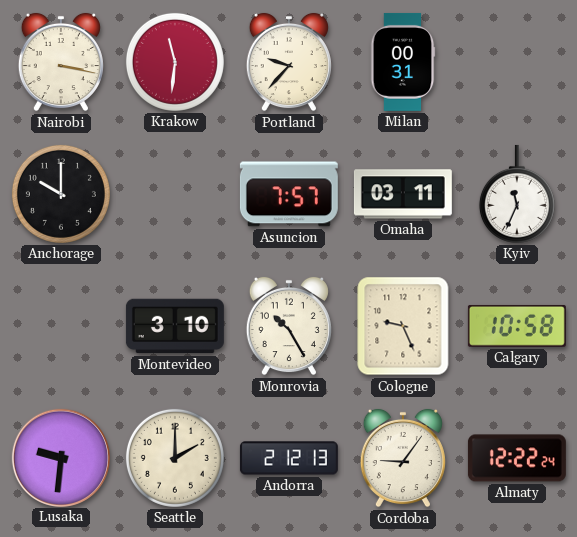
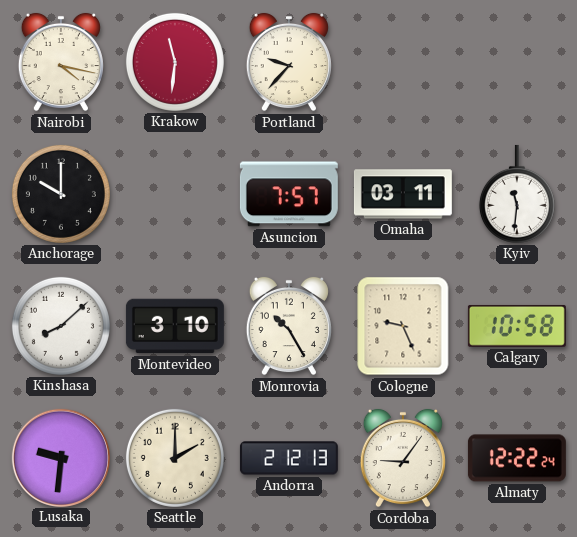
Nairobi: 3:17 -> 4:17
Milan: 00:31 -> none
Kyiv: 11:34 -> 11:31
Kinshasa: none -> 8:08
